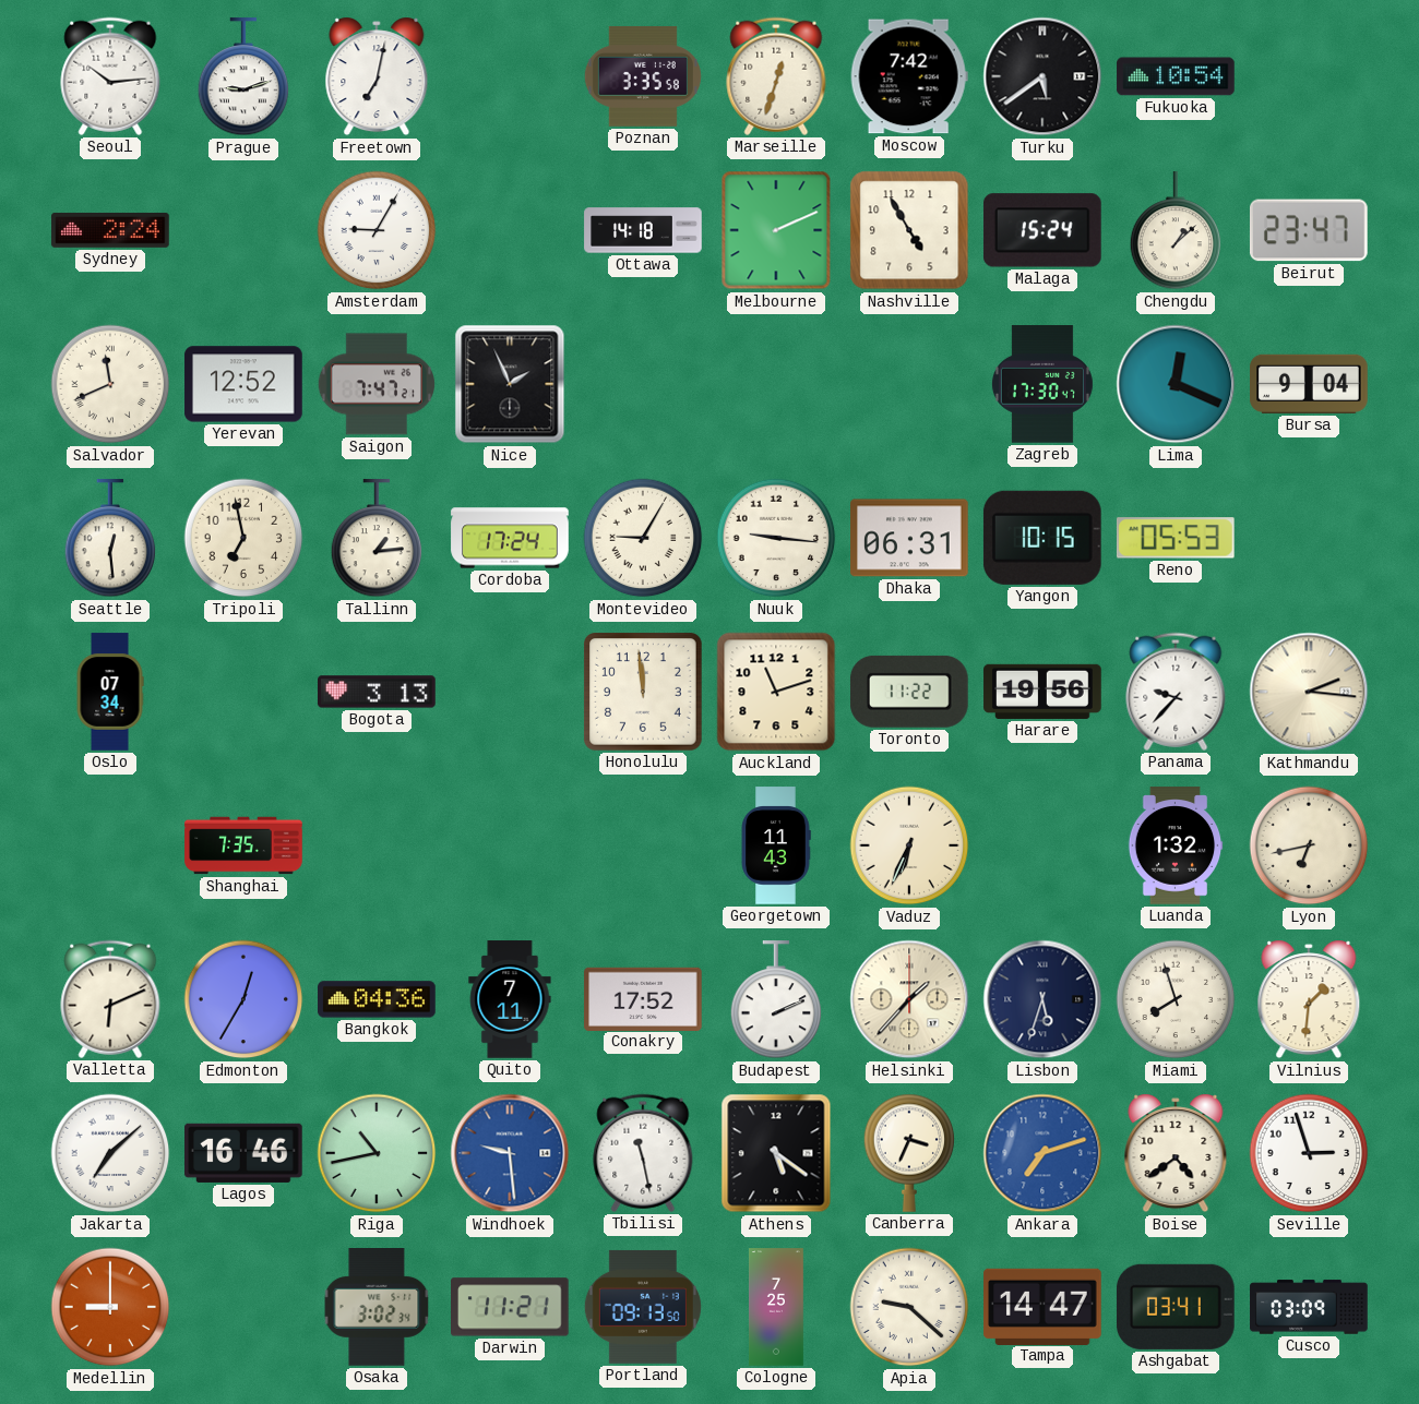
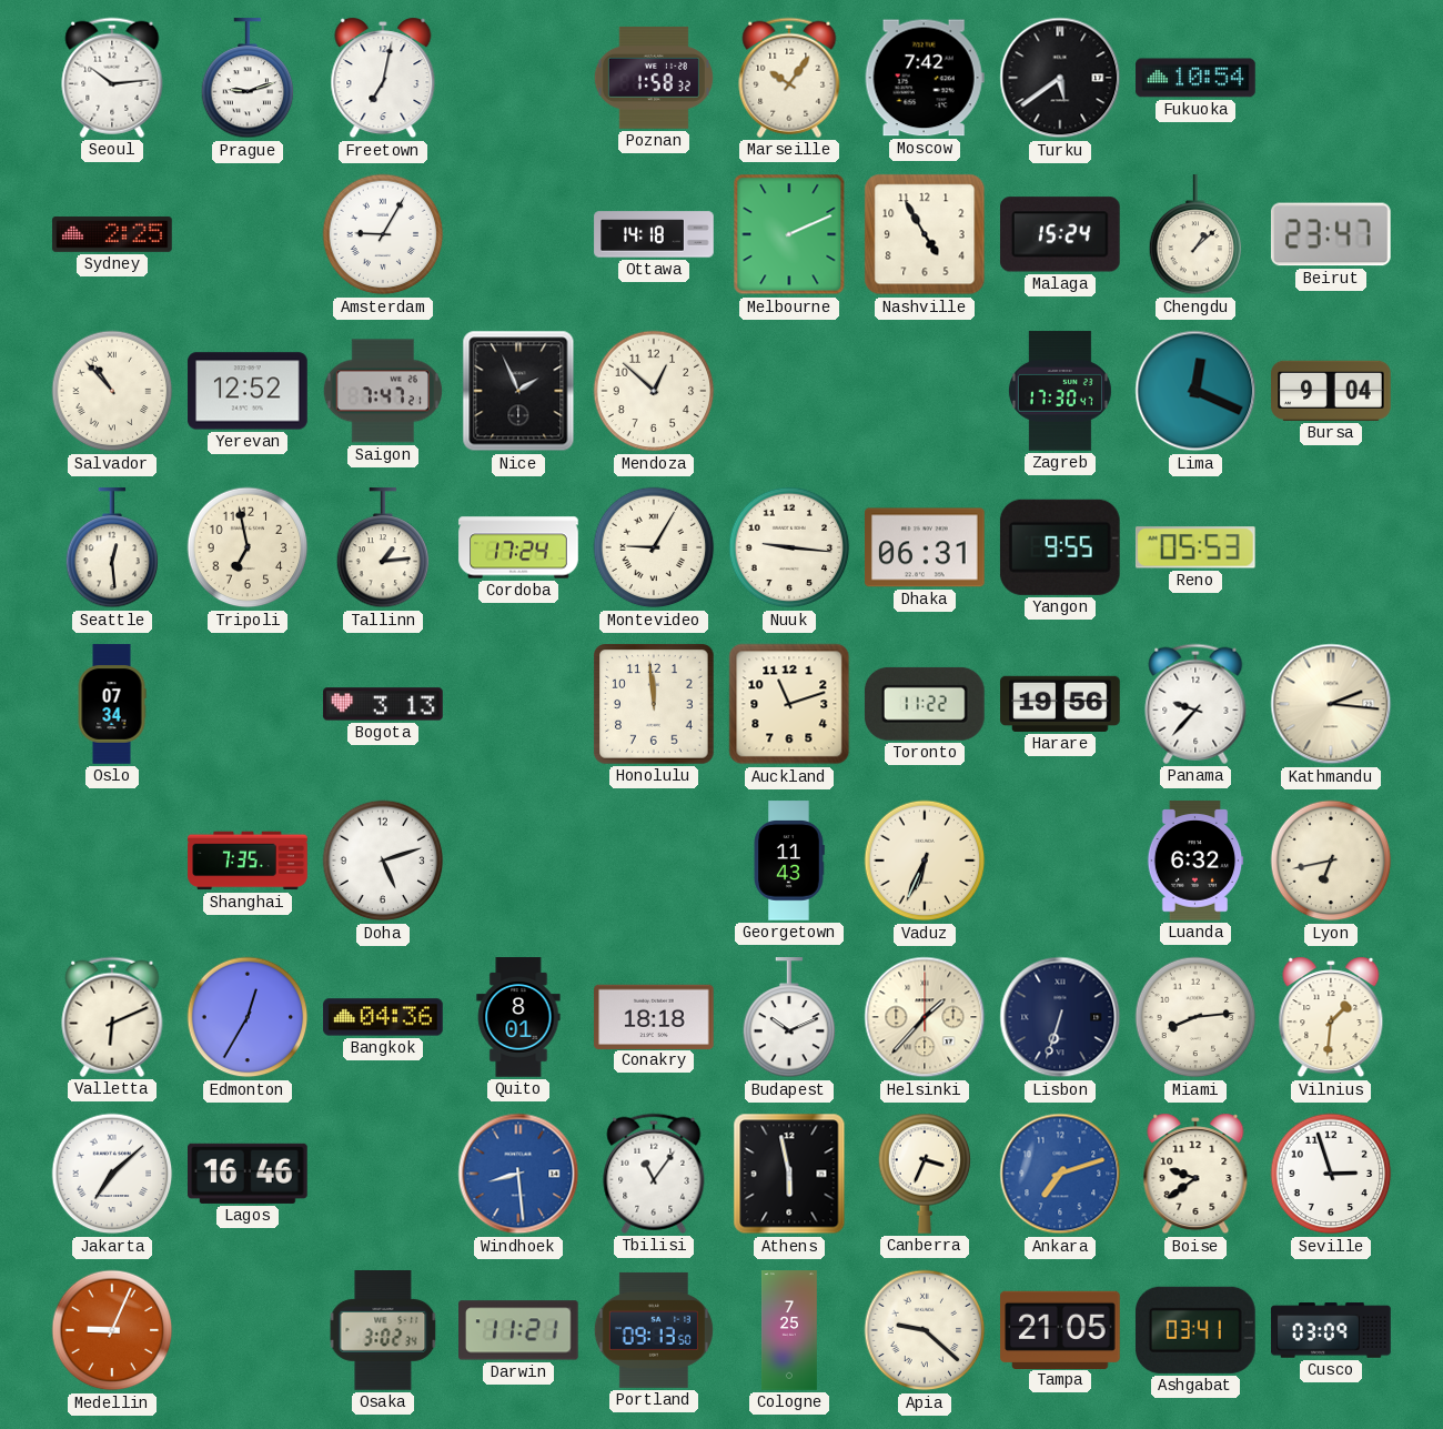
Poznan: 3:35 -> 1:58
Marseille: 12:33 -> 10:06
Sydney: 2:24 -> 2:25
Salvador: 11:41 -> 10:53
Mendoza: none -> 12:52
Yangon: 10:15 -> 9:55
Doha: none -> 5:12
Luanda: 1:32 -> 6:32
Quito: 7:11 -> 8:01
Conakry: 17:52 -> 18:18
Budapest: 2:11 -> 10:11
Lisbon: 5:33 -> 6:33
Miami: 7:57 -> 8:14
Riga: 10:43 -> none
Windhoek: 9:29 -> 8:29
Tbilisi: 11:28 -> 11:06
Athens: 5:21 -> 5:58
Boise: 4:39 -> 9:39
Medellin: 9:00 -> 9:04
Tampa: 14:47 -> 21:05
